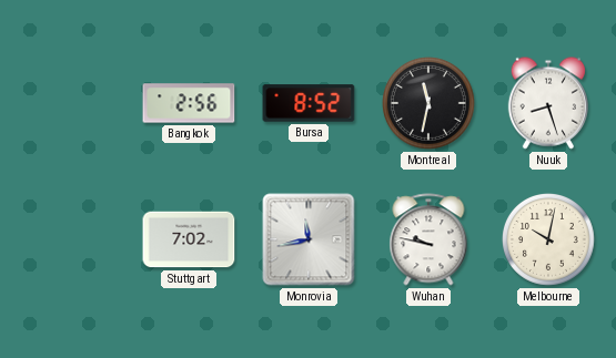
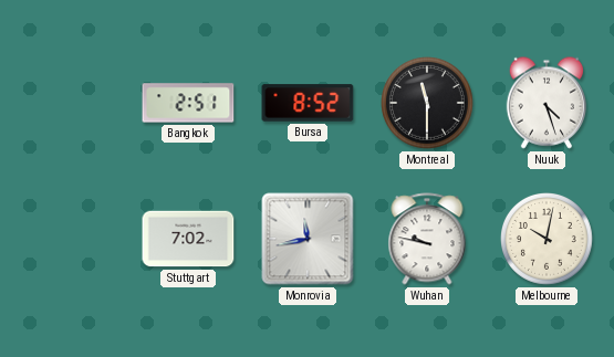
Bangkok: 2:56 -> 2:51
Montreal: 11:32 -> 11:30
Nuuk: 8:27 -> 4:27
